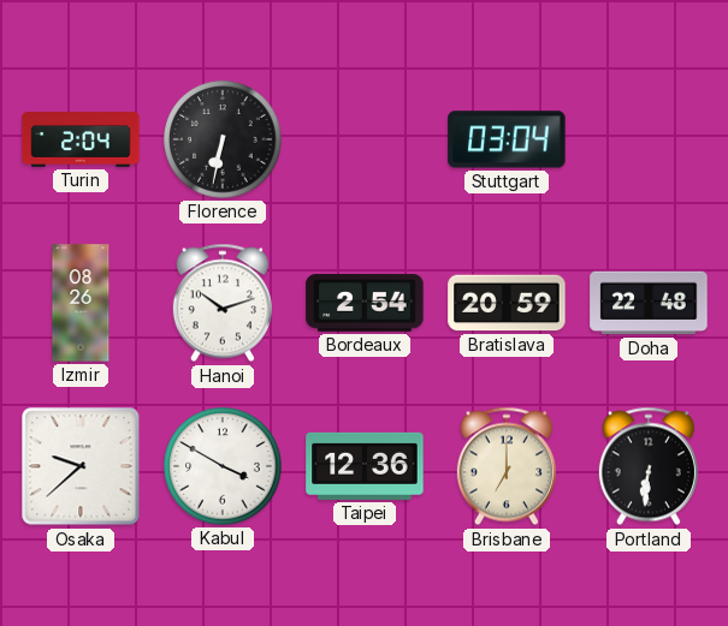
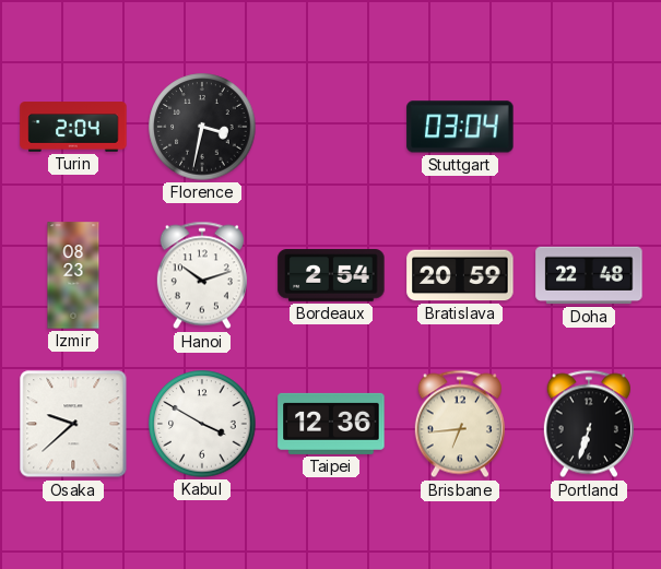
Florence: 6:32 -> 3:32
Izmir: 08:26 -> 08:23
Brisbane: 7:00 -> 6:44
Portland: 6:31 -> 6:33
